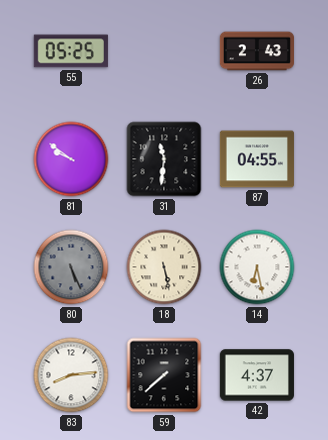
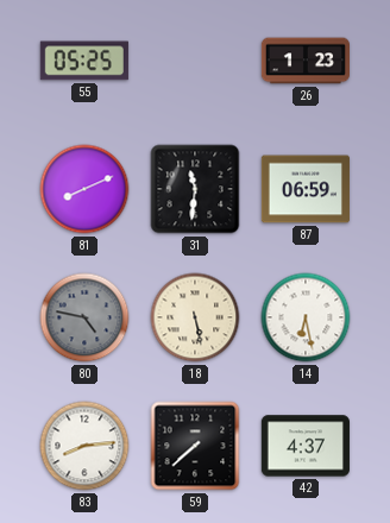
26: 2:43 -> 1:23
81: 9:51 -> 8:11
87: 04:55 -> 06:59
80: 5:26 -> 4:47
